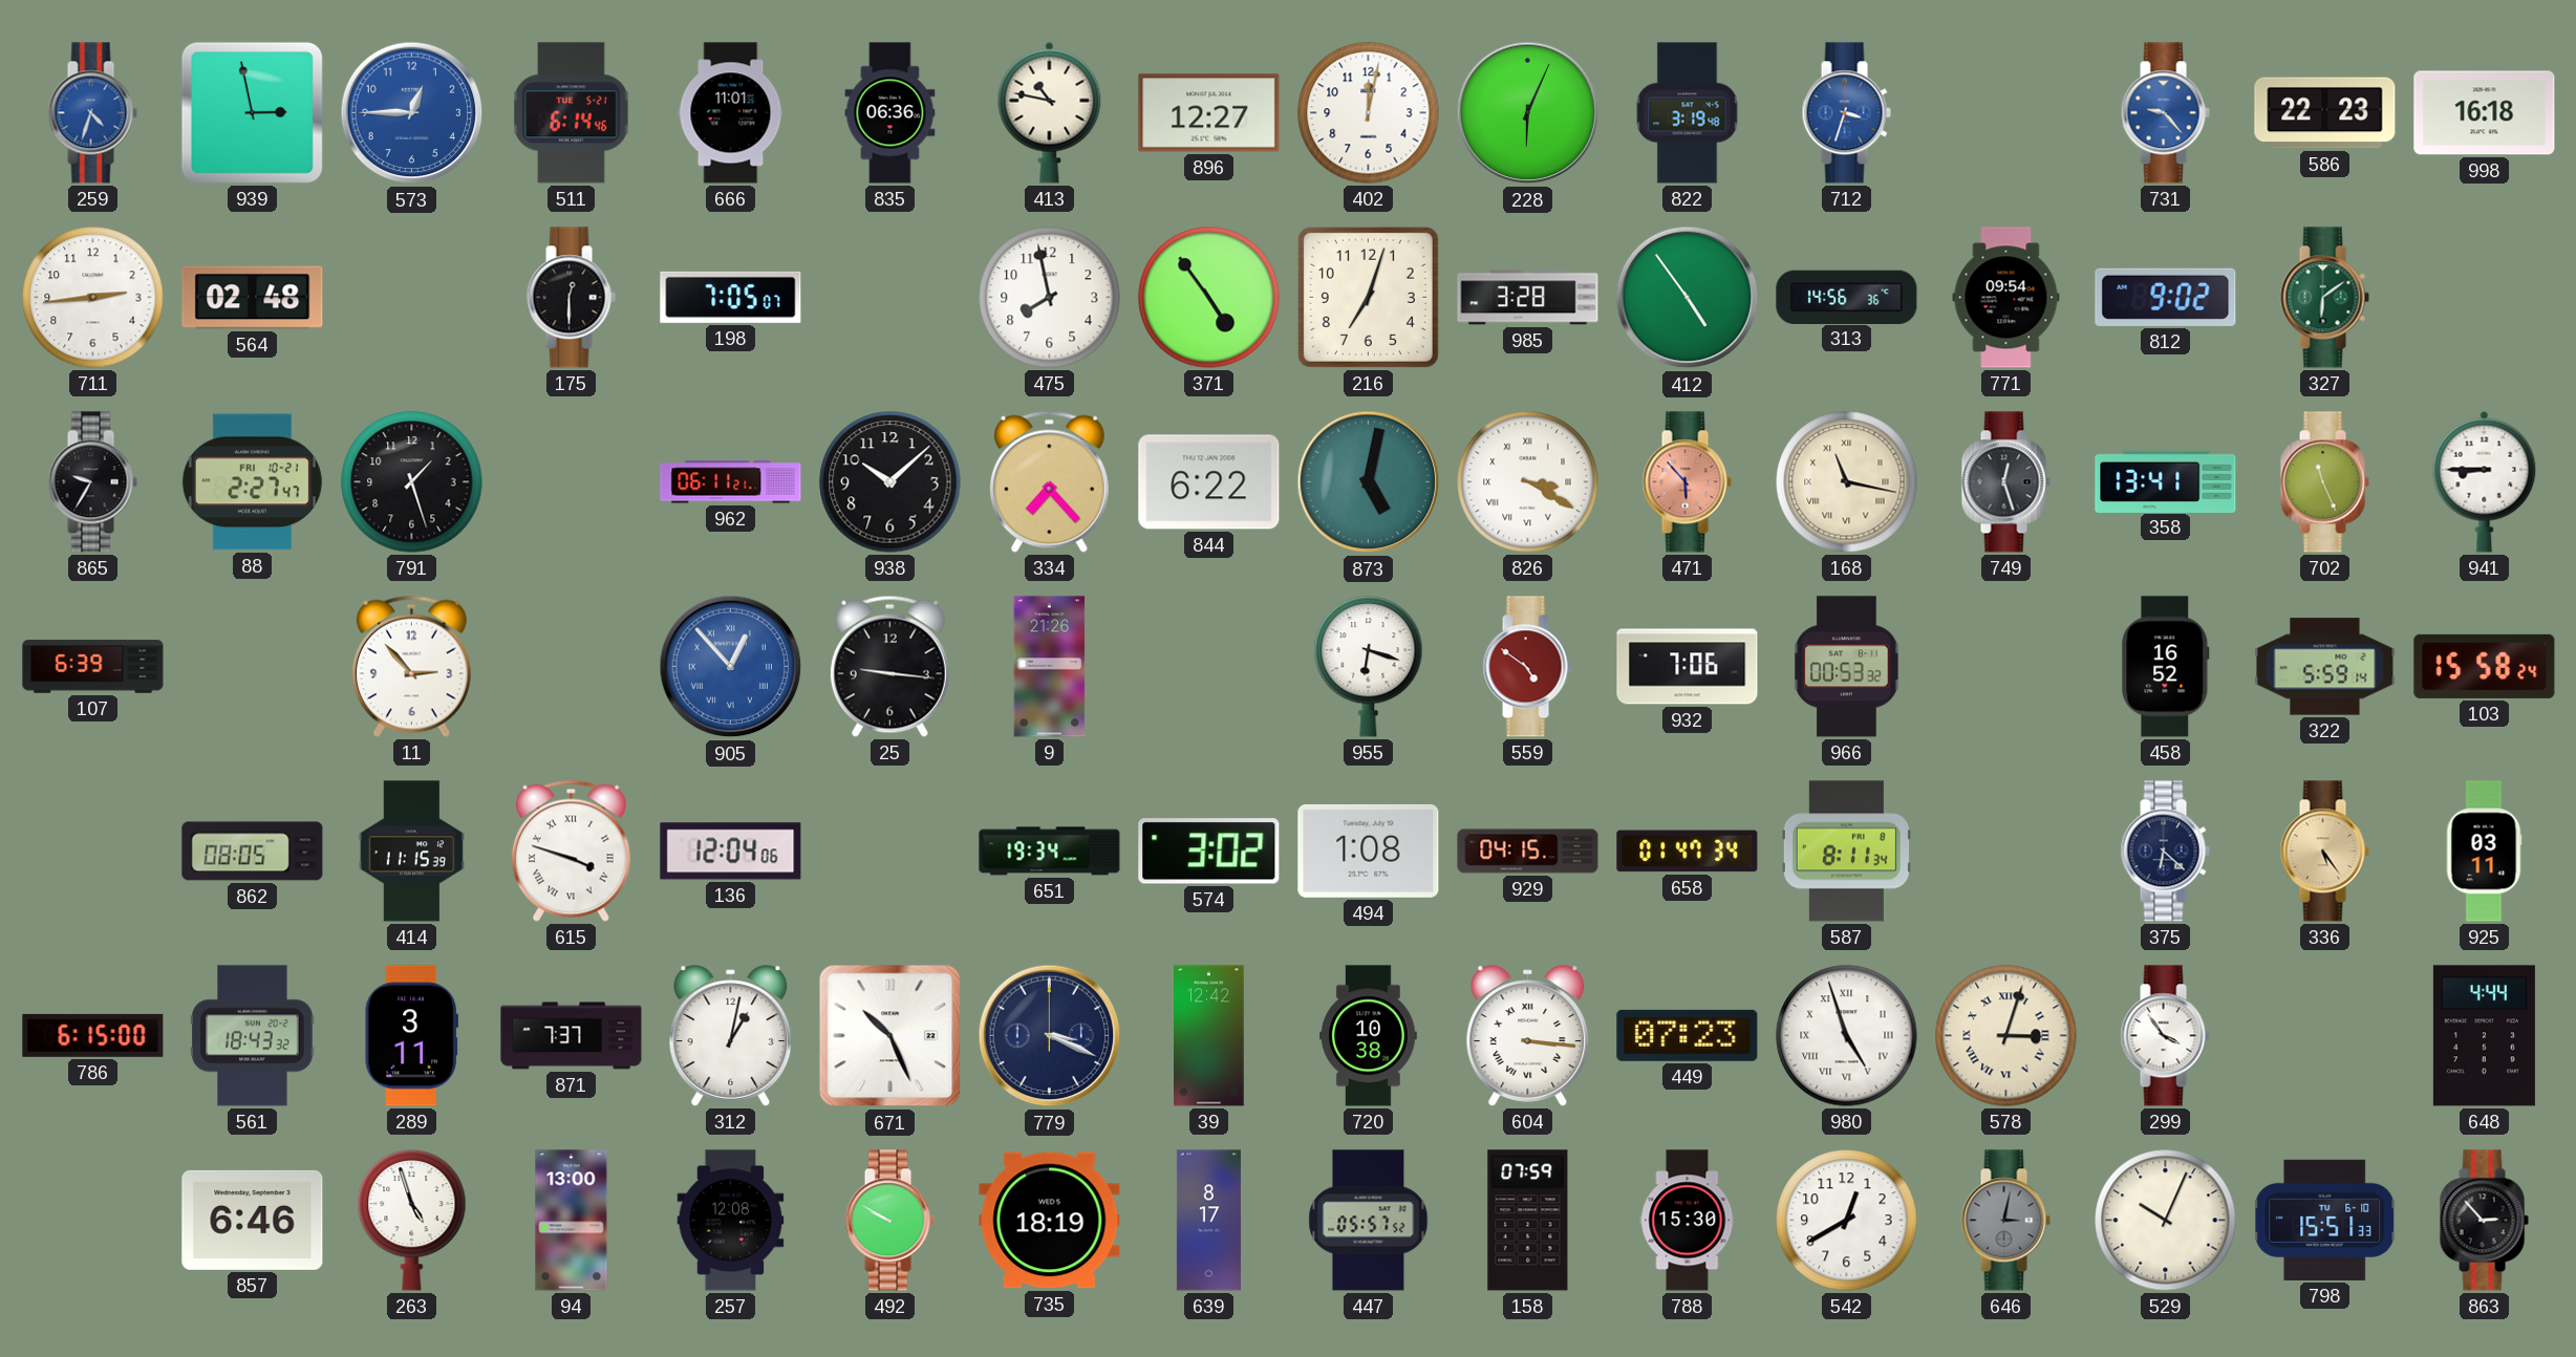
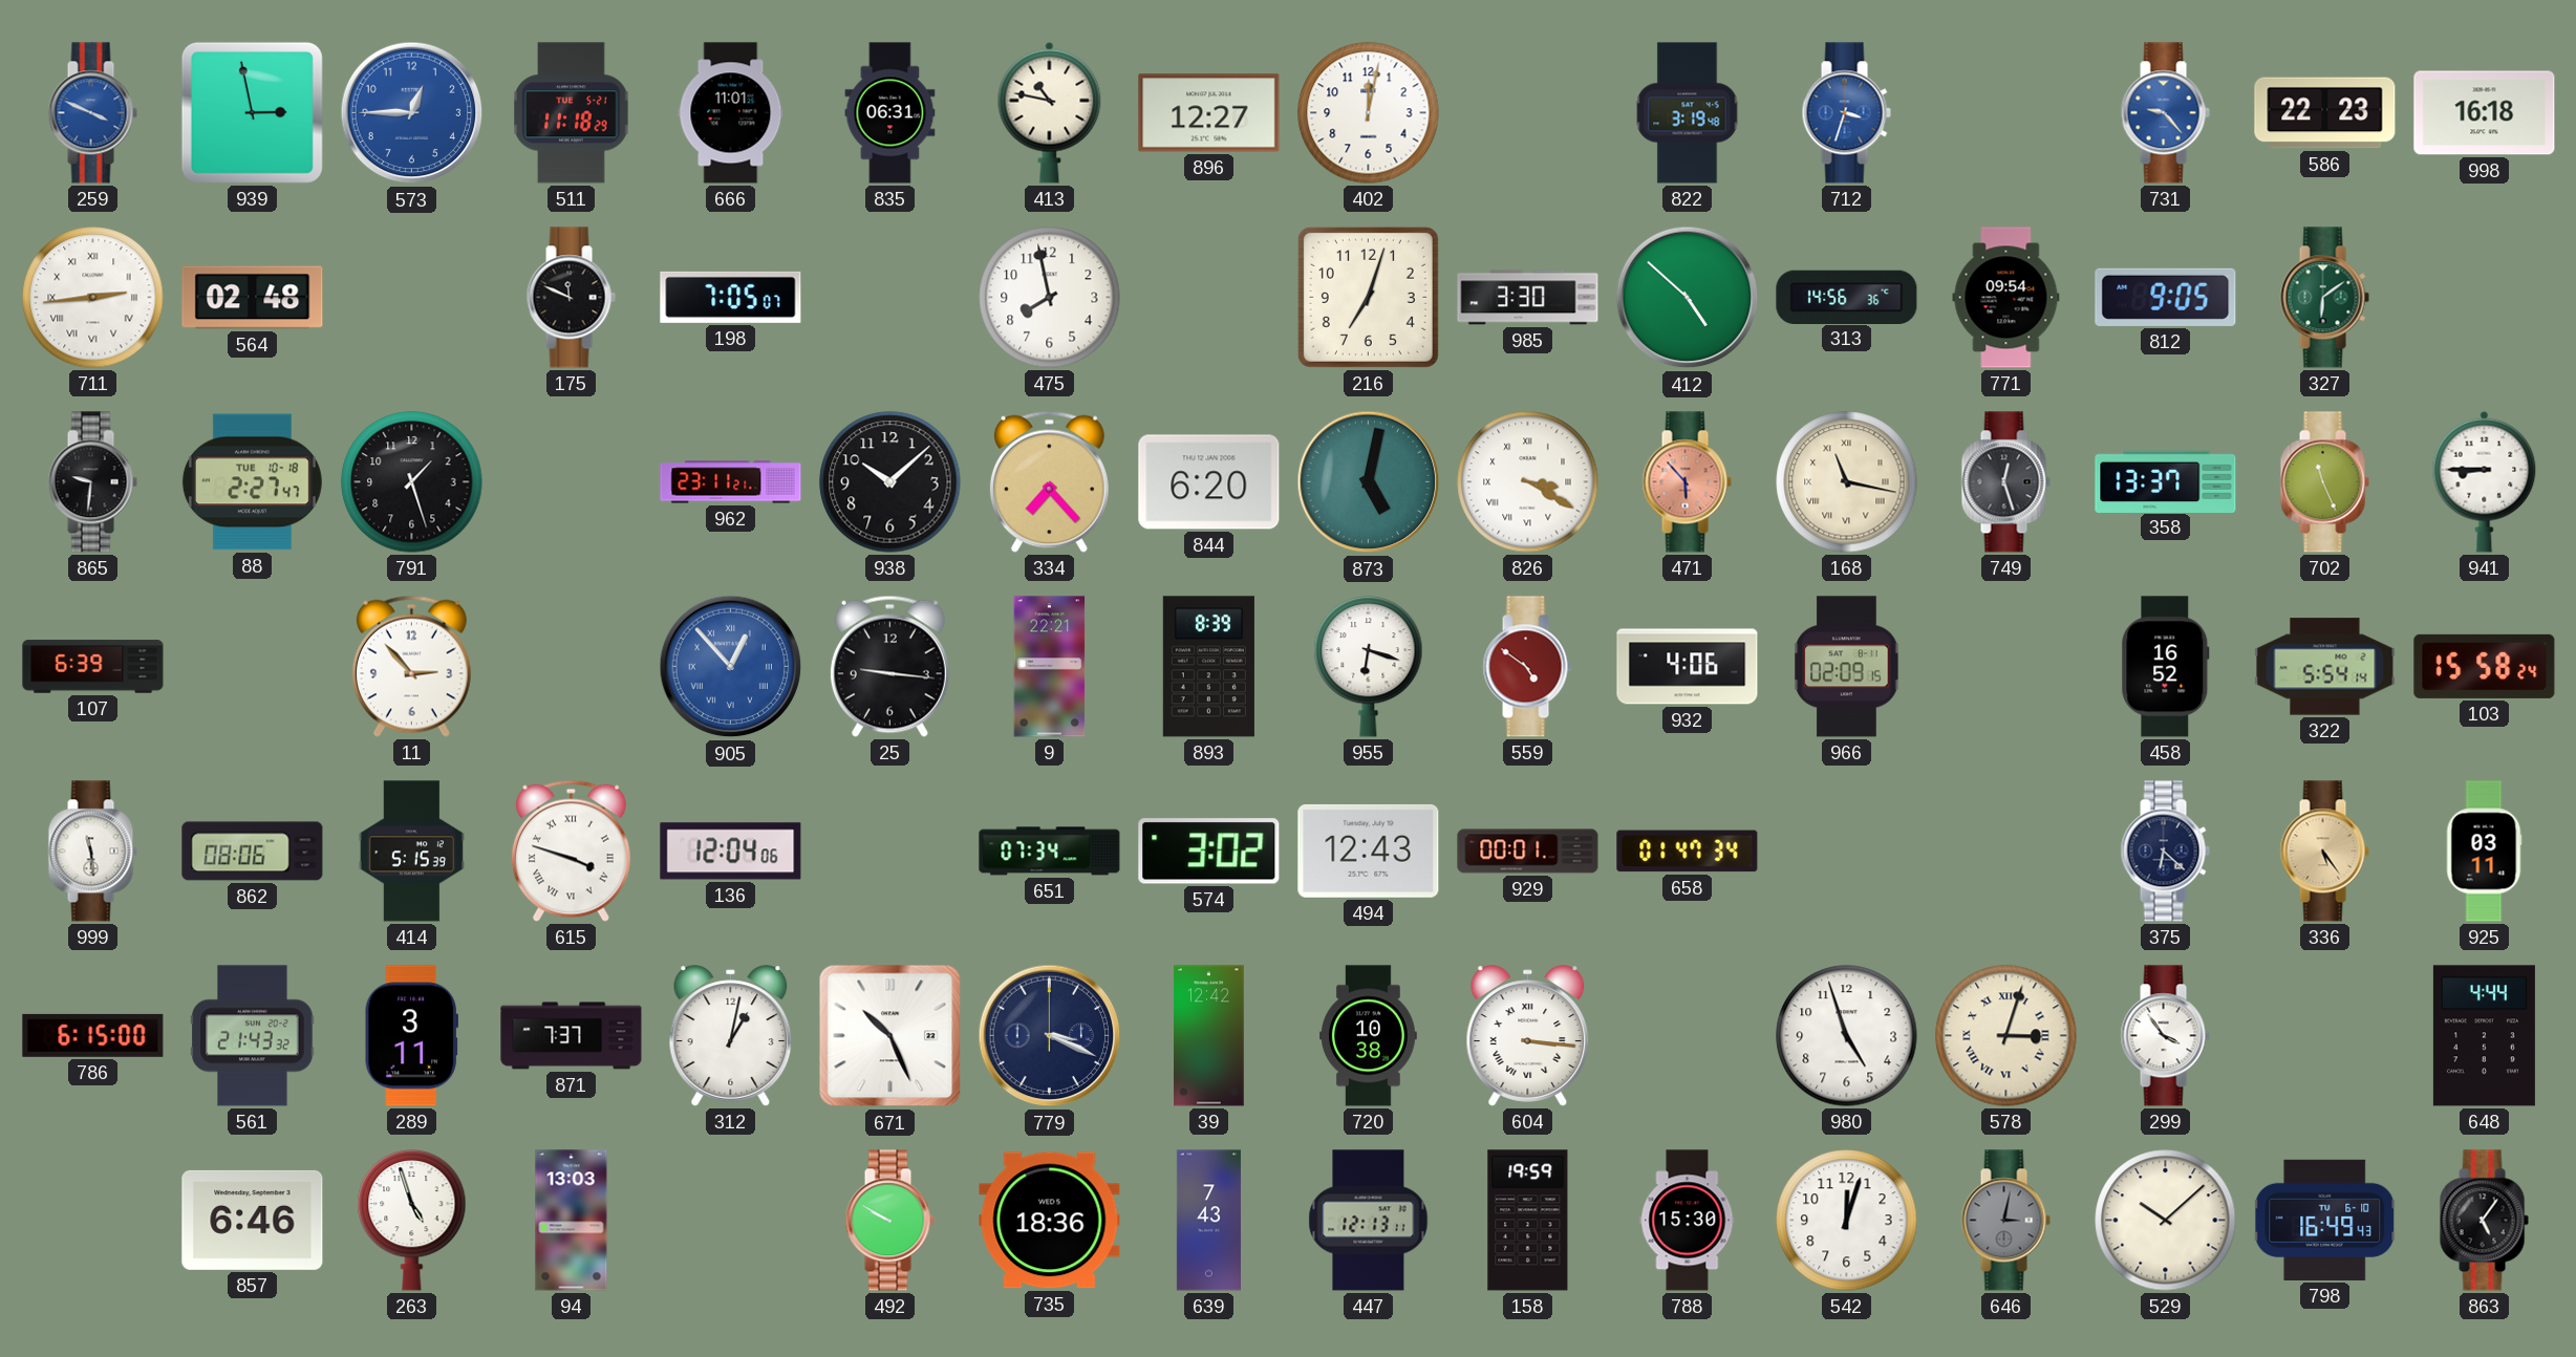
259: 4:33 -> 3:49
511: 6:14 -> 11:18
835: 06:36 -> 06:31
228: 6:04 -> none
711 numerals: Arabic -> Roman
175: 12:30 -> 11:49
371: 4:54 -> none
985: 3:28 -> 3:30
412: 4:54 -> 4:52
812: 9:02 -> 9:05
865: 9:35 -> 9:31
88 date: FRI 10-21 -> TUE 10-18
962: 06:11 -> 23:11
844: 6:22 -> 6:20
358: 13:41 -> 13:37
9: 21:26 -> 22:21
893: none -> 8:39
932: 7:06 -> 4:06
966: 00:53 -> 02:09
322: 5:59 -> 5:54
999: none -> 11:29
862: 08:05 -> 08:06
414: 11:15 -> 5:15
651: 19:34 -> 07:34
494: 1:08 -> 12:43
929: 04:15 -> 00:01
587: 8:11 -> none
561: 18:43 -> 21:43
449: 07:23 -> none
980 numerals: Roman -> Arabic
94: 13:00 -> 13:03
257: 12:08 -> none
735: 18:19 -> 18:36
639: 8:17 -> 7:43
447: 05:57 -> 12:13
158: 07:59 -> 19:59
542: 12:40 -> 12:03
529: 10:04 -> 10:08
798: 15:51 -> 16:49
863: 2:53 -> 5:06
